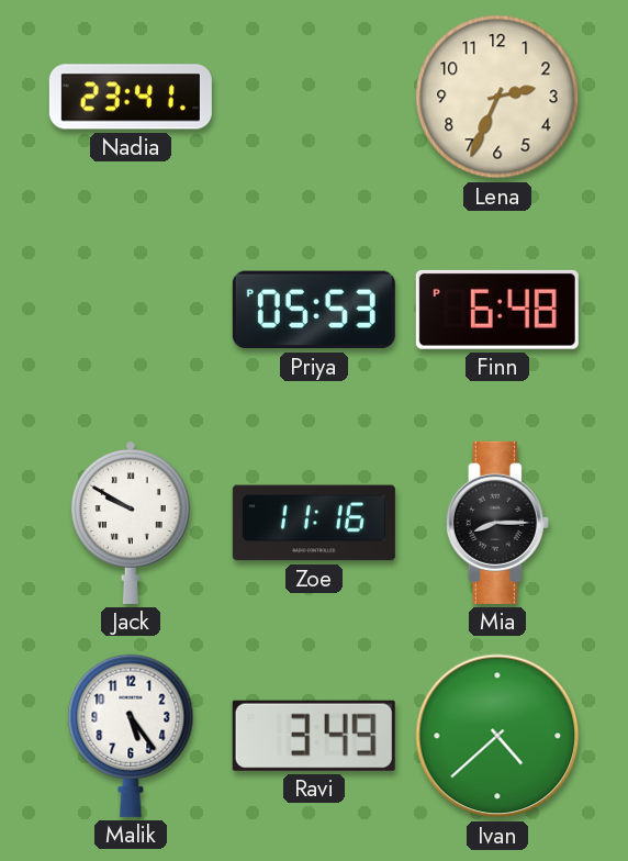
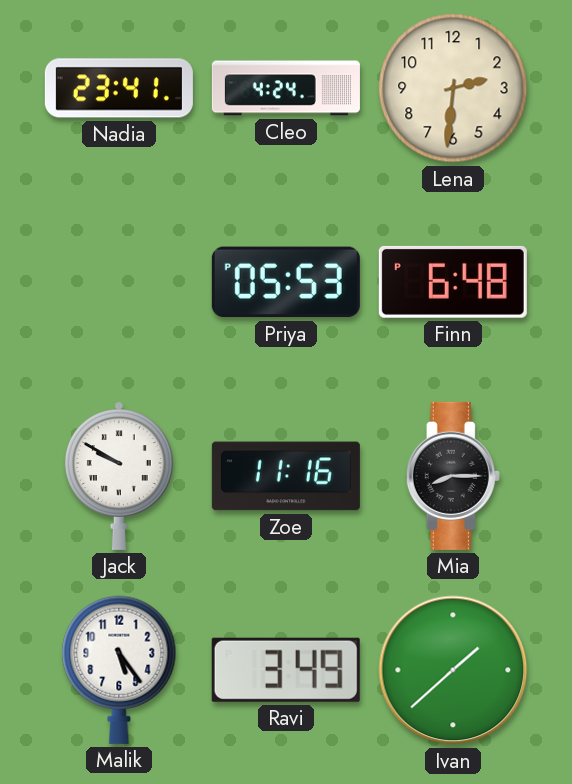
Cleo: none -> 4:24
Lena: 2:34 -> 2:31
Ivan: 4:38 -> 1:38
